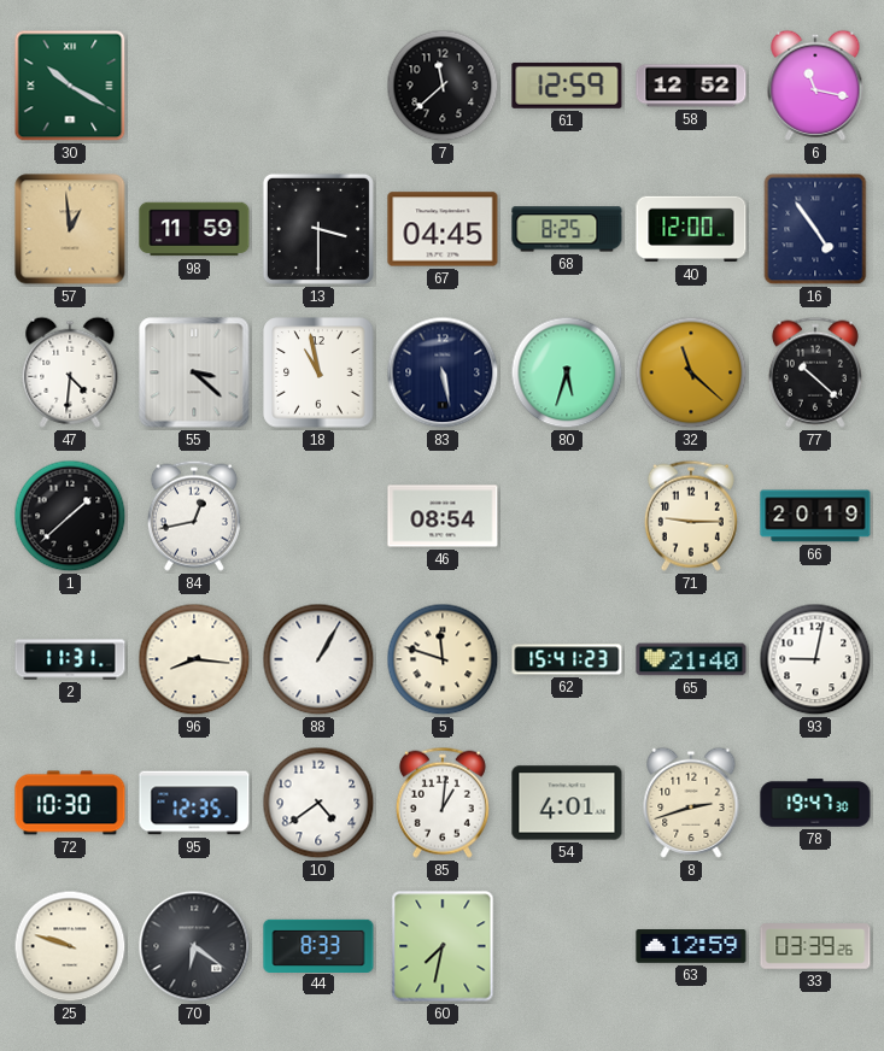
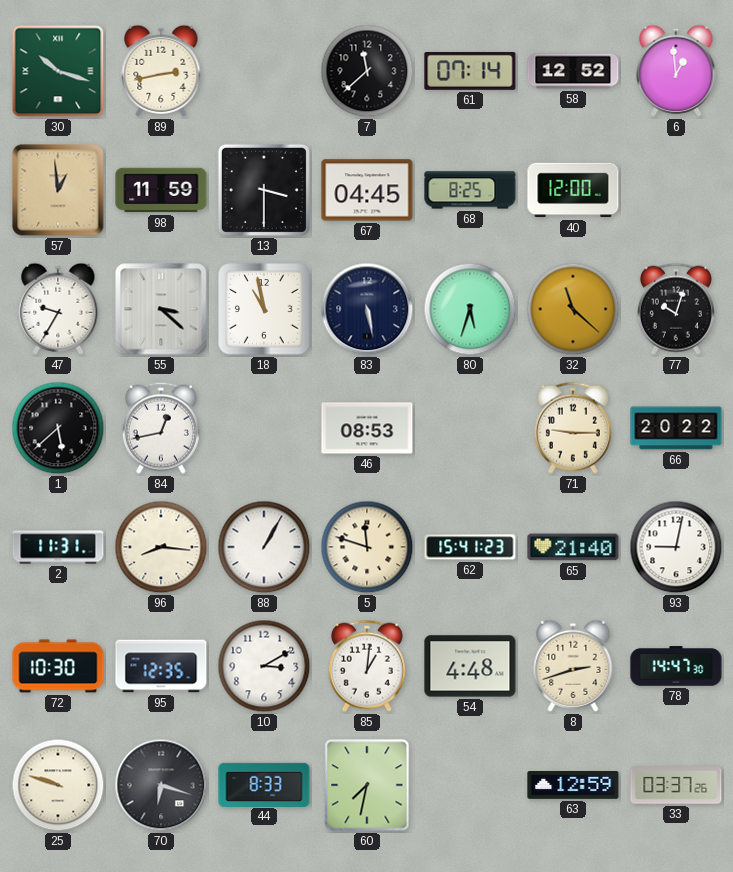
30: 10:20 -> 10:18
89: none -> 2:43
61: 12:59 -> 07:14
6: 11:17 -> 12:59
16: 4:54 -> none
47: 4:31 -> 9:35
77: 10:22 -> 10:03
1: 1:38 -> 5:38
46: 08:54 -> 08:53
66: 20:19 -> 20:22
10: 4:39 -> 3:10
54: 4:01 -> 4:48
78: 19:47 -> 14:47
70: 6:21 -> 6:18
33: 03:39 -> 03:37
